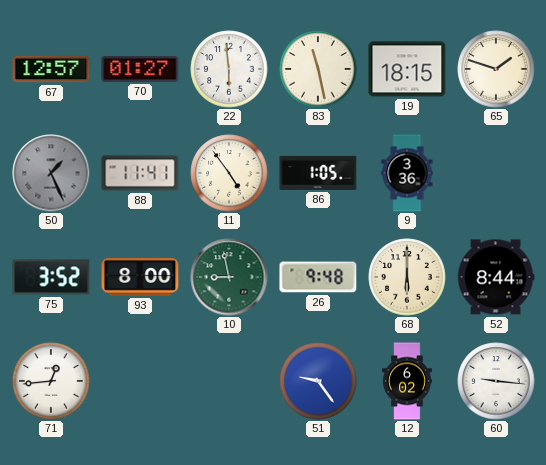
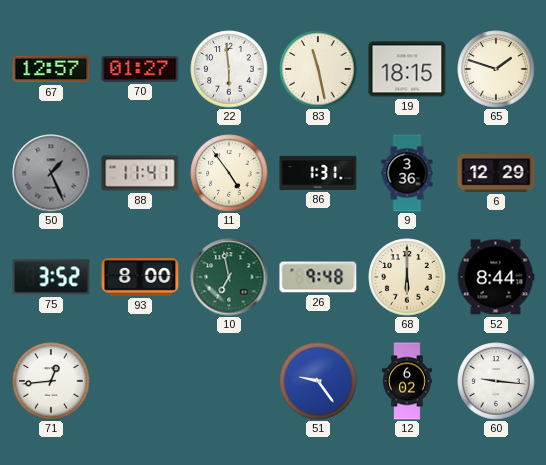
86: 1:05 -> 1:31
6: none -> 12:29
10: 8:58 -> 6:58
